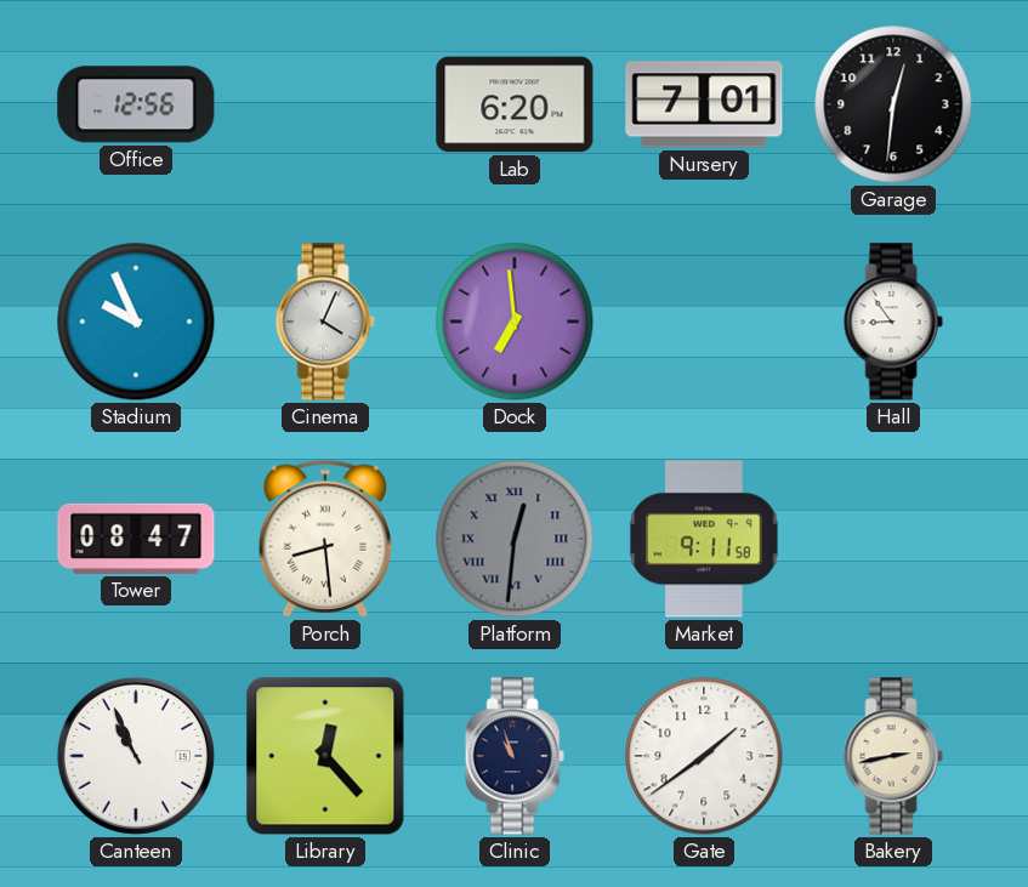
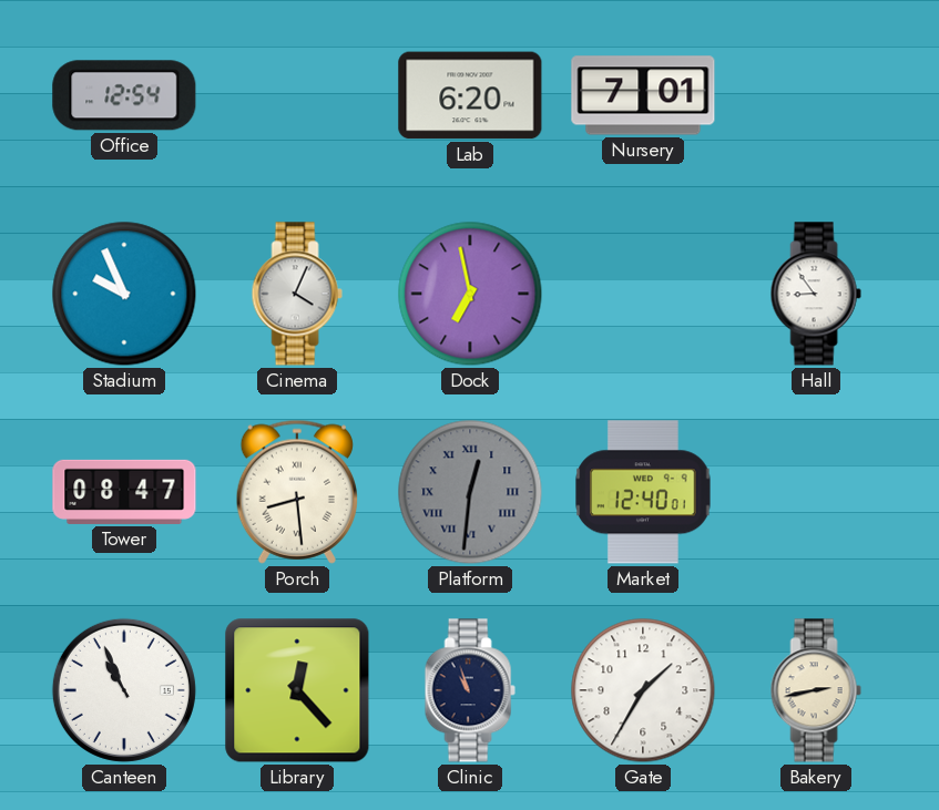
Office: 12:56 -> 12:54
Garage: 12:31 -> none
Dock: 6:59 -> 6:58
Market: 9:11 -> 12:40
Gate: 1:39 -> 1:35
